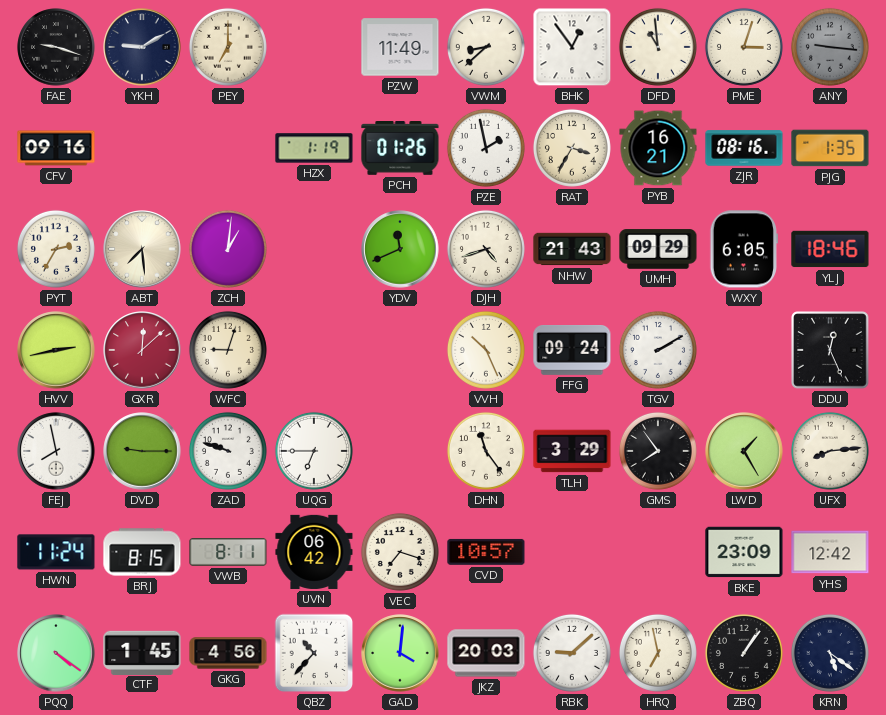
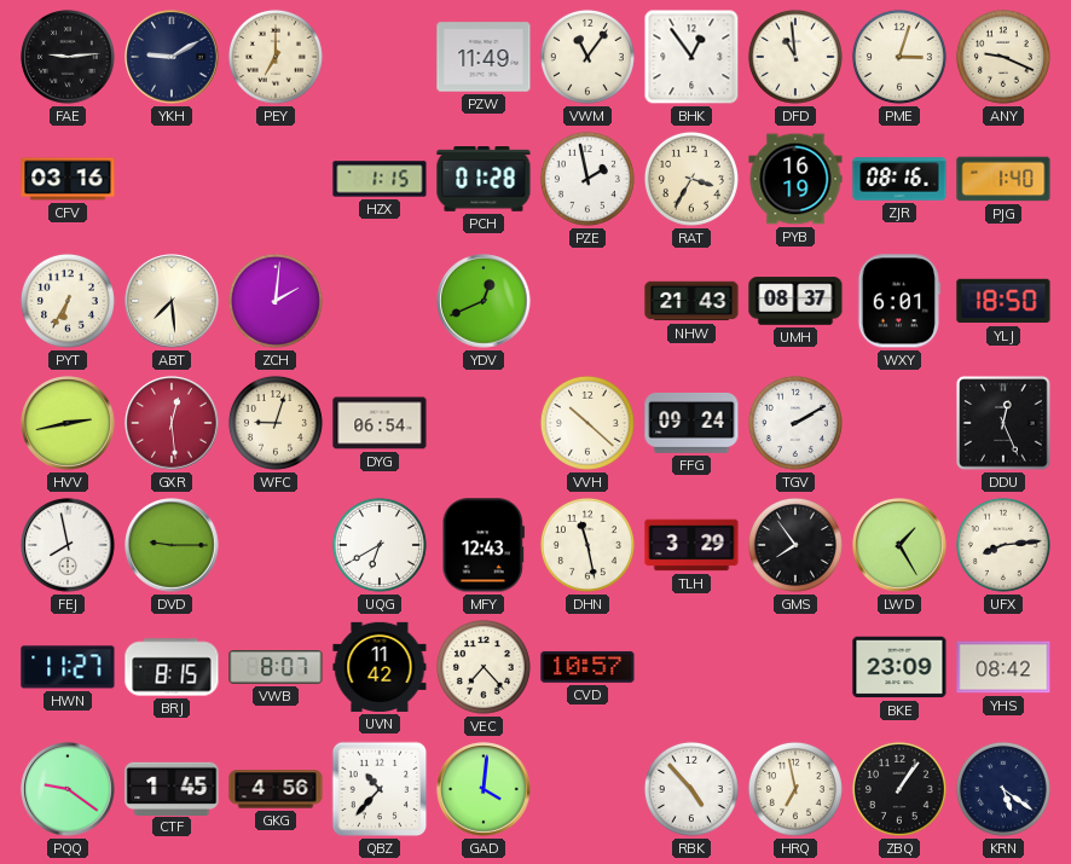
FAE: 9:18 -> 9:14
VWM: 8:38 -> 11:06
ANY: 9:16 -> 9:19
ANY dial: grey -> cream
CFV: 09:16 -> 03:16
HZX: 1:19 -> 1:15
PCH: 01:26 -> 01:28
PYB: 16:21 -> 16:19
PJG: 1:35 -> 1:40
PYT: 2:35 -> 6:35
ZCH: 1:01 -> 2:01
YDV: 11:41 -> 12:41
DJH: 4:42 -> none
UMH: 09:29 -> 08:37
WXY: 6:05 -> 6:01
YLJ: 18:46 -> 18:50
GXR: 12:08 -> 12:29
DYG: none -> 06:54
VVH: 10:26 -> 10:22
ZAD: 9:48 -> none
UQG: 6:45 -> 6:40
MFY: none -> 12:43
DHN: 11:24 -> 11:28
HWN: 11:24 -> 11:27
VWB: 8:11 -> 8:07
UVN: 06:42 -> 11:42
VEC: 7:18 -> 7:23
YHS: 12:42 -> 08:42
PQQ: 4:21 -> 9:21
JKZ: 20:03 -> none
RBK: 9:08 -> 4:53
